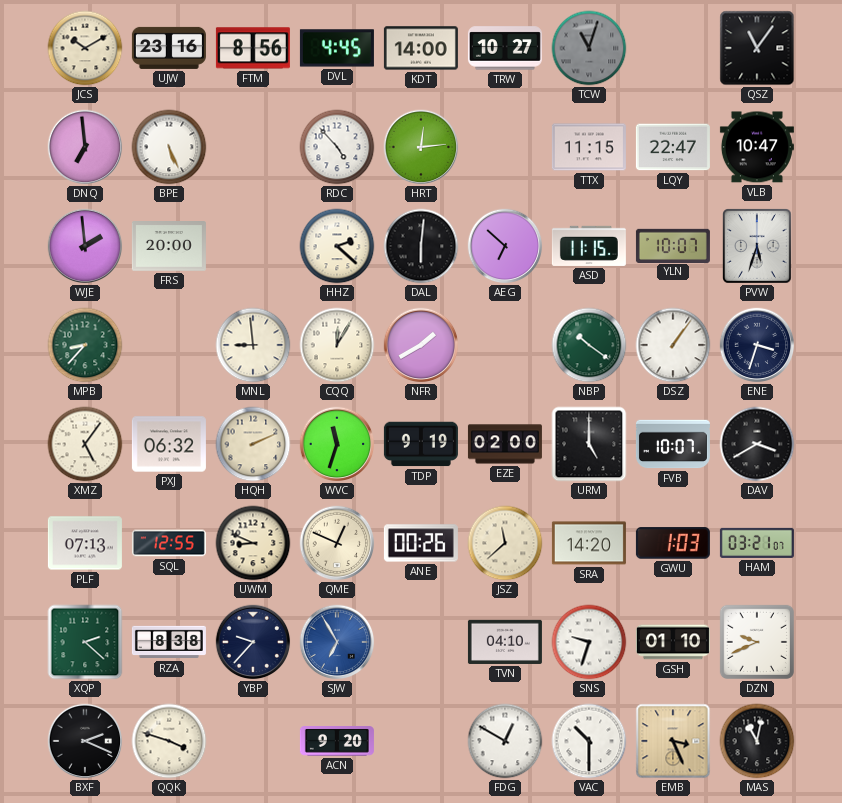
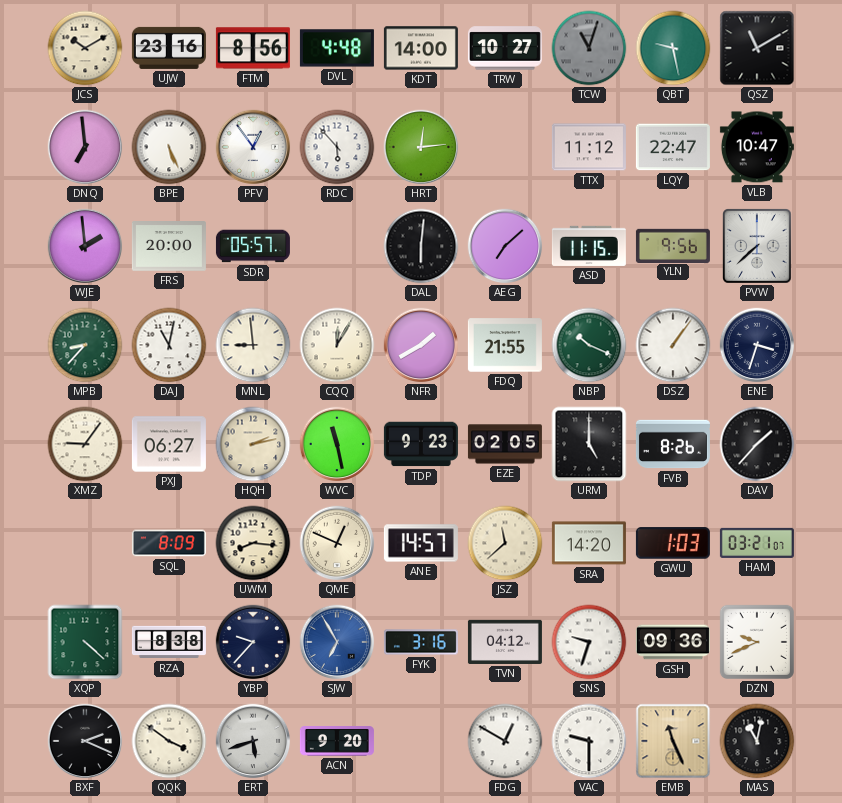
DVL: 4:45 -> 4:48
QBT: none -> 9:28
QSZ: 11:06 -> 11:10
PFV: none -> 12:54
RDC: 4:53 -> 5:53
TTX: 11:15 -> 11:12
SDR: none -> 05:57
HHZ: 2:22 -> none
AEG: 6:52 -> 7:08
YLN: 10:07 -> 9:56
PVW: 5:33 -> 7:38
DAJ: none -> 11:02
FDQ: none -> 21:55
NBP: 10:21 -> 10:19
XMZ: 5:06 -> 9:06
PXJ: 06:32 -> 06:27
HQH: 2:11 -> 2:13
WVC: 11:33 -> 11:28
TDP: 9:19 -> 9:23
EZE: 02:00 -> 02:05
FVB: 10:07 -> 8:26
DAV: 3:40 -> 1:37
PLF: 07:13 -> none
SQL: 12:55 -> 8:09
UWM: 8:49 -> 8:16
ANE: 00:26 -> 14:57
XQP: 2:22 -> 4:22
FYK: none -> 3:16
TVN: 04:10 -> 04:12
GSH: 01:10 -> 09:36
QQK: 3:48 -> 3:51
ERT: none -> 5:42
VAC: 10:30 -> 9:30
EMB: 3:26 -> 11:26
